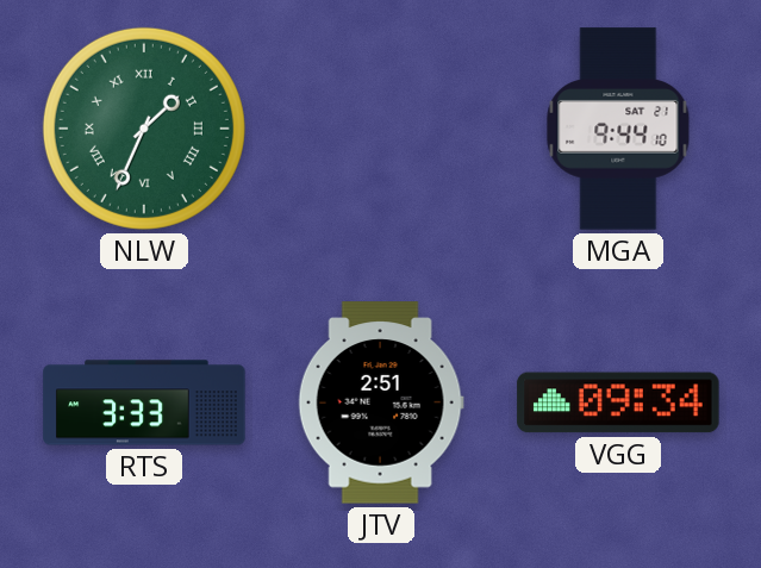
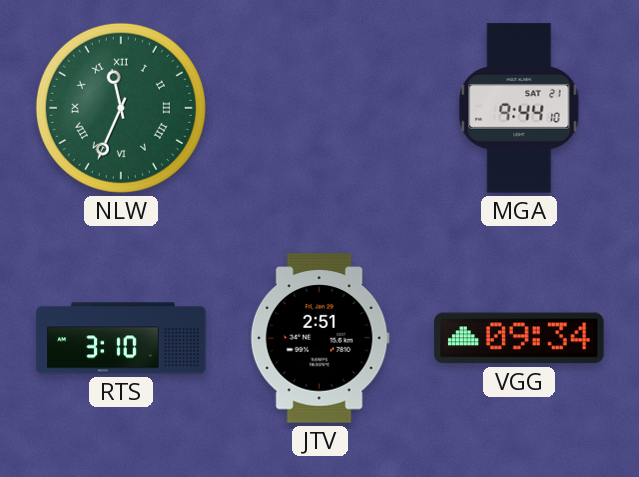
NLW: 1:34 -> 11:34
RTS: 3:33 -> 3:10
